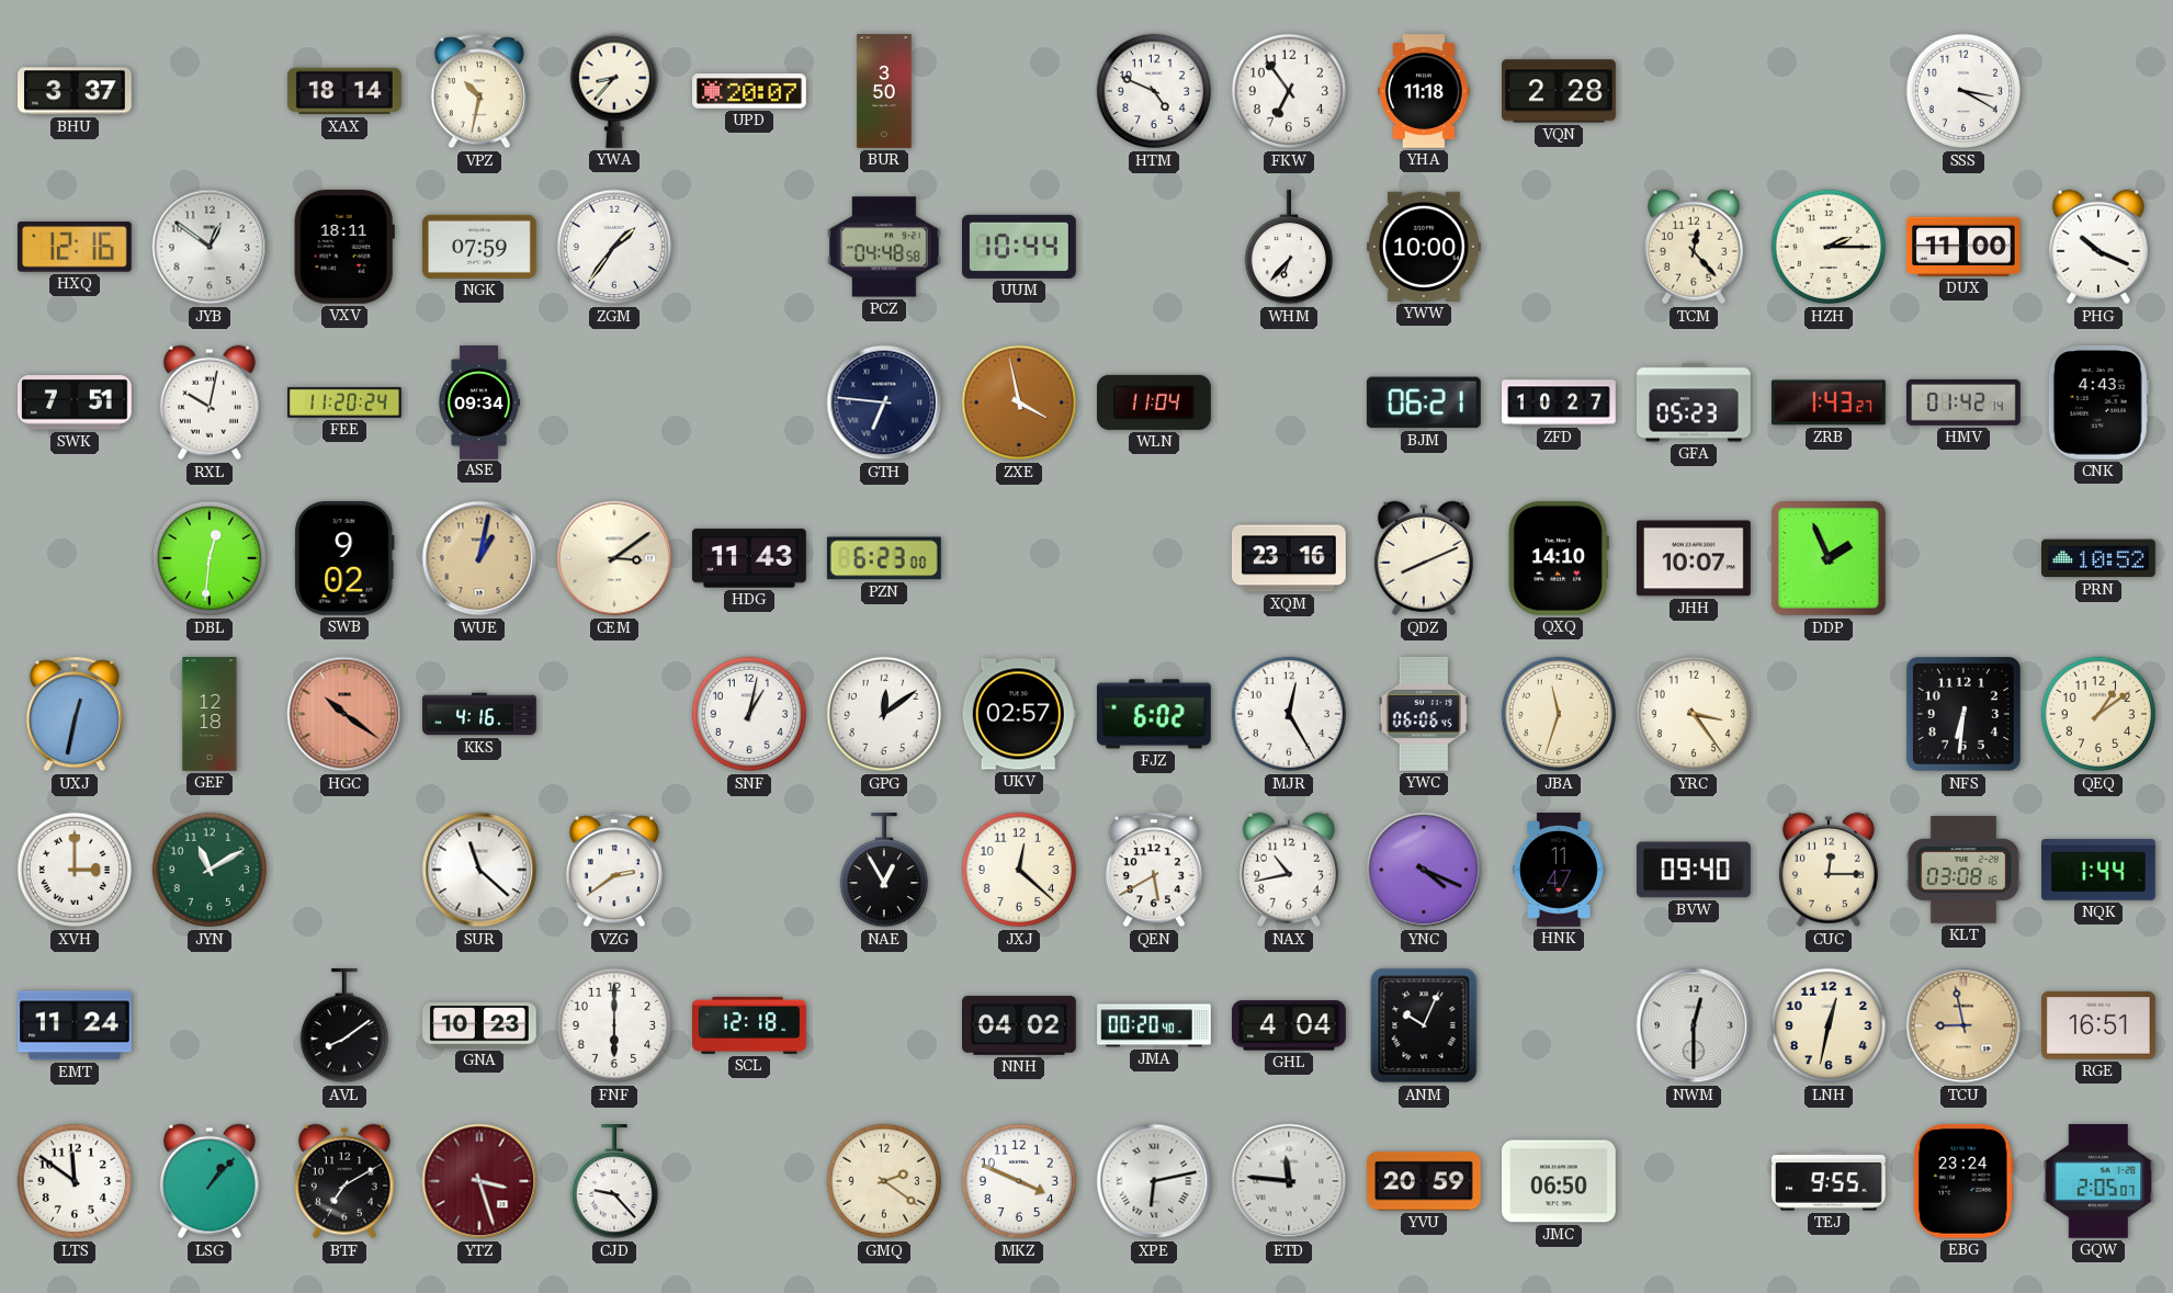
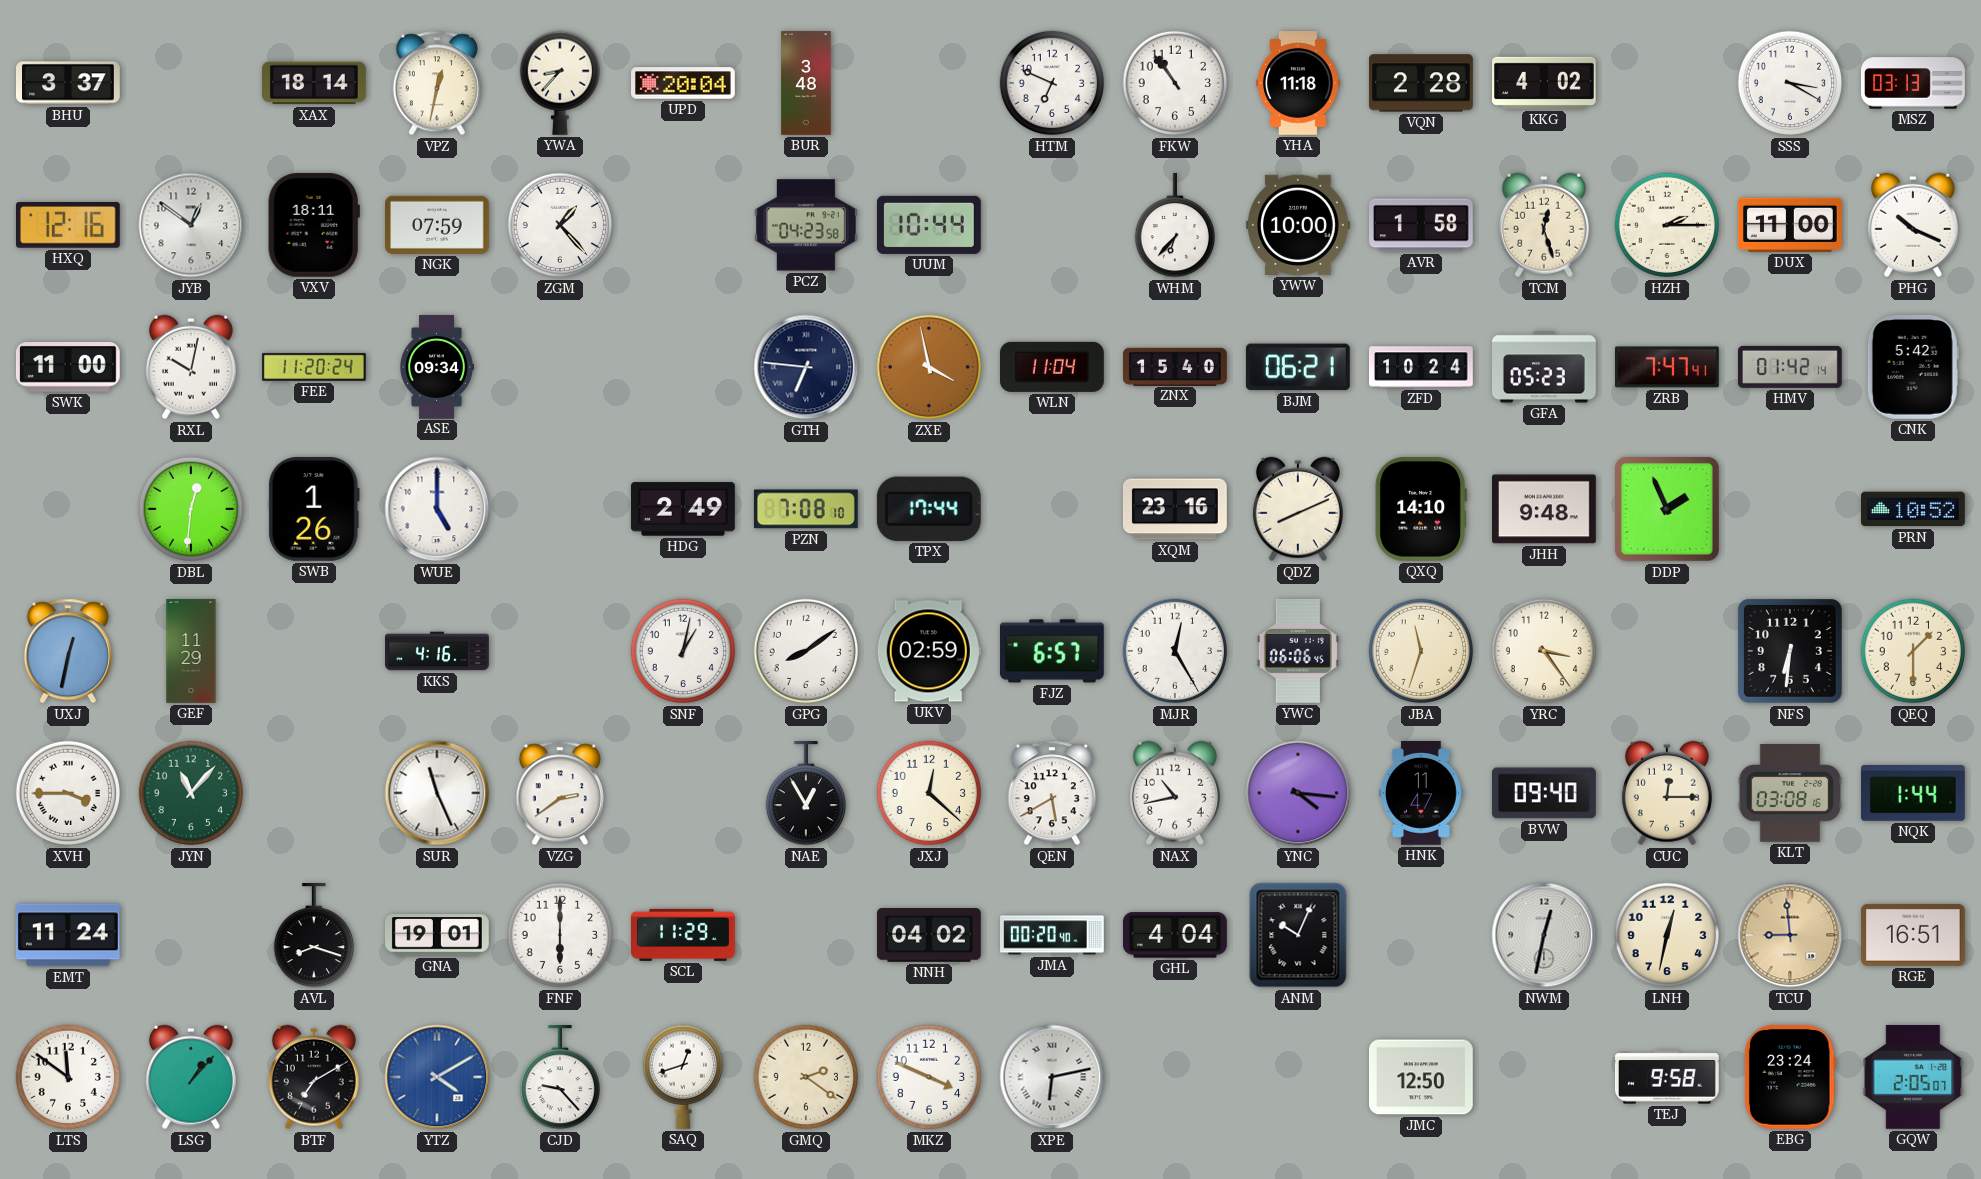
VPZ: 10:32 -> 12:32
UPD: 20:07 -> 20:04
BUR: 3:50 -> 3:48
HTM: 4:49 -> 6:49
FKW: 6:54 -> 10:54
KKG: none -> 4:02
MSZ: none -> 03:13
ZGM: 1:36 -> 1:23
PCZ: 04:48 -> 04:23
AVR: none -> 1:58
TCM: 12:23 -> 12:27
SWK: 7:51 -> 11:00
ZNX: none -> 15:40
ZFD: 10:27 -> 10:24
ZRB: 1:43 -> 7:47
CNK: 4:43 -> 5:42
SWB: 9:02 -> 1:26
WUE: 1:02 -> 5:00
WUE dial: champagne -> white
CEM: 3:09 -> none
HDG: 11:43 -> 2:49
PZN: 6:23 -> 7:08
TPX: none -> 17:44
JHH: 10:07 -> 9:48
GEF: 12:18 -> 11:29
HGC: 10:21 -> none
GPG: 12:09 -> 8:09
UKV: 02:57 -> 02:59
FJZ: 6:02 -> 6:57
QEQ: 1:09 -> 1:30
XVH: 3:00 -> 3:45
JYN: 11:10 -> 11:07
SUR: 11:22 -> 11:26
YNC: 4:19 -> 4:16
AVL: 8:09 -> 8:18
GNA: 10:23 -> 19:01
SCL: 12:18 -> 11:29
NWM: 12:30 -> 12:32
TCU: 8:58 -> 8:59
YTZ: 3:27 -> 4:10
YTZ dial: burgundy -> blue
SAQ: none -> 12:42
ETD: 11:46 -> none
YVU: 20:59 -> none
JMC: 06:50 -> 12:50
TEJ: 9:55 -> 9:58
